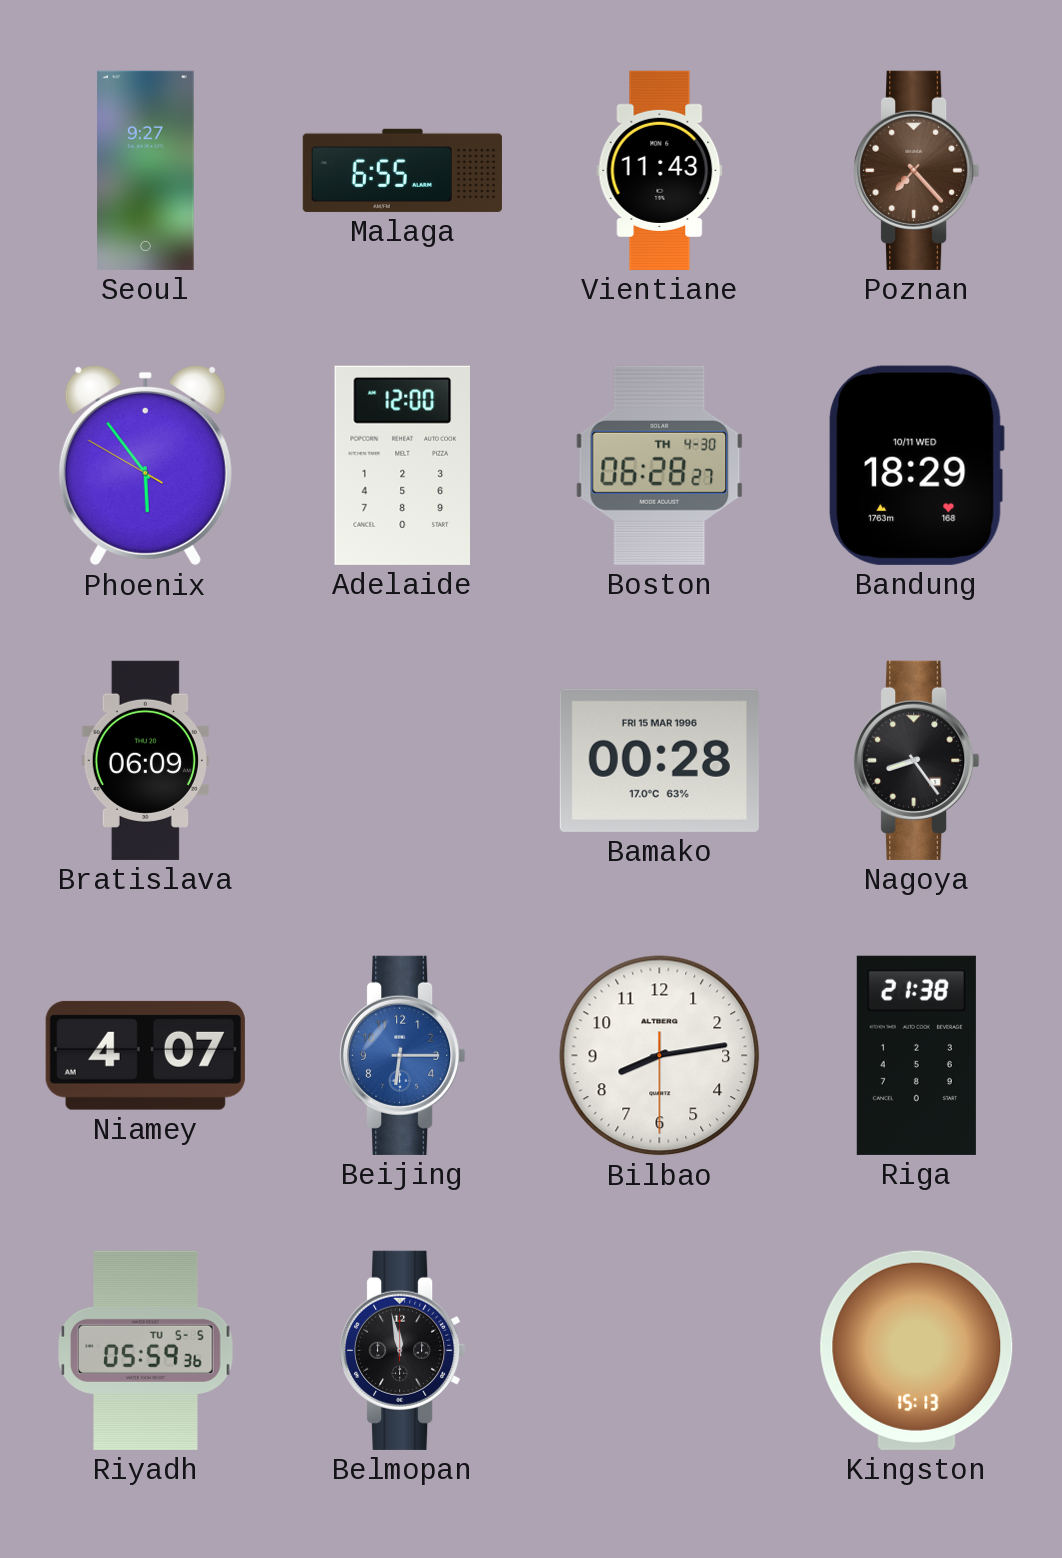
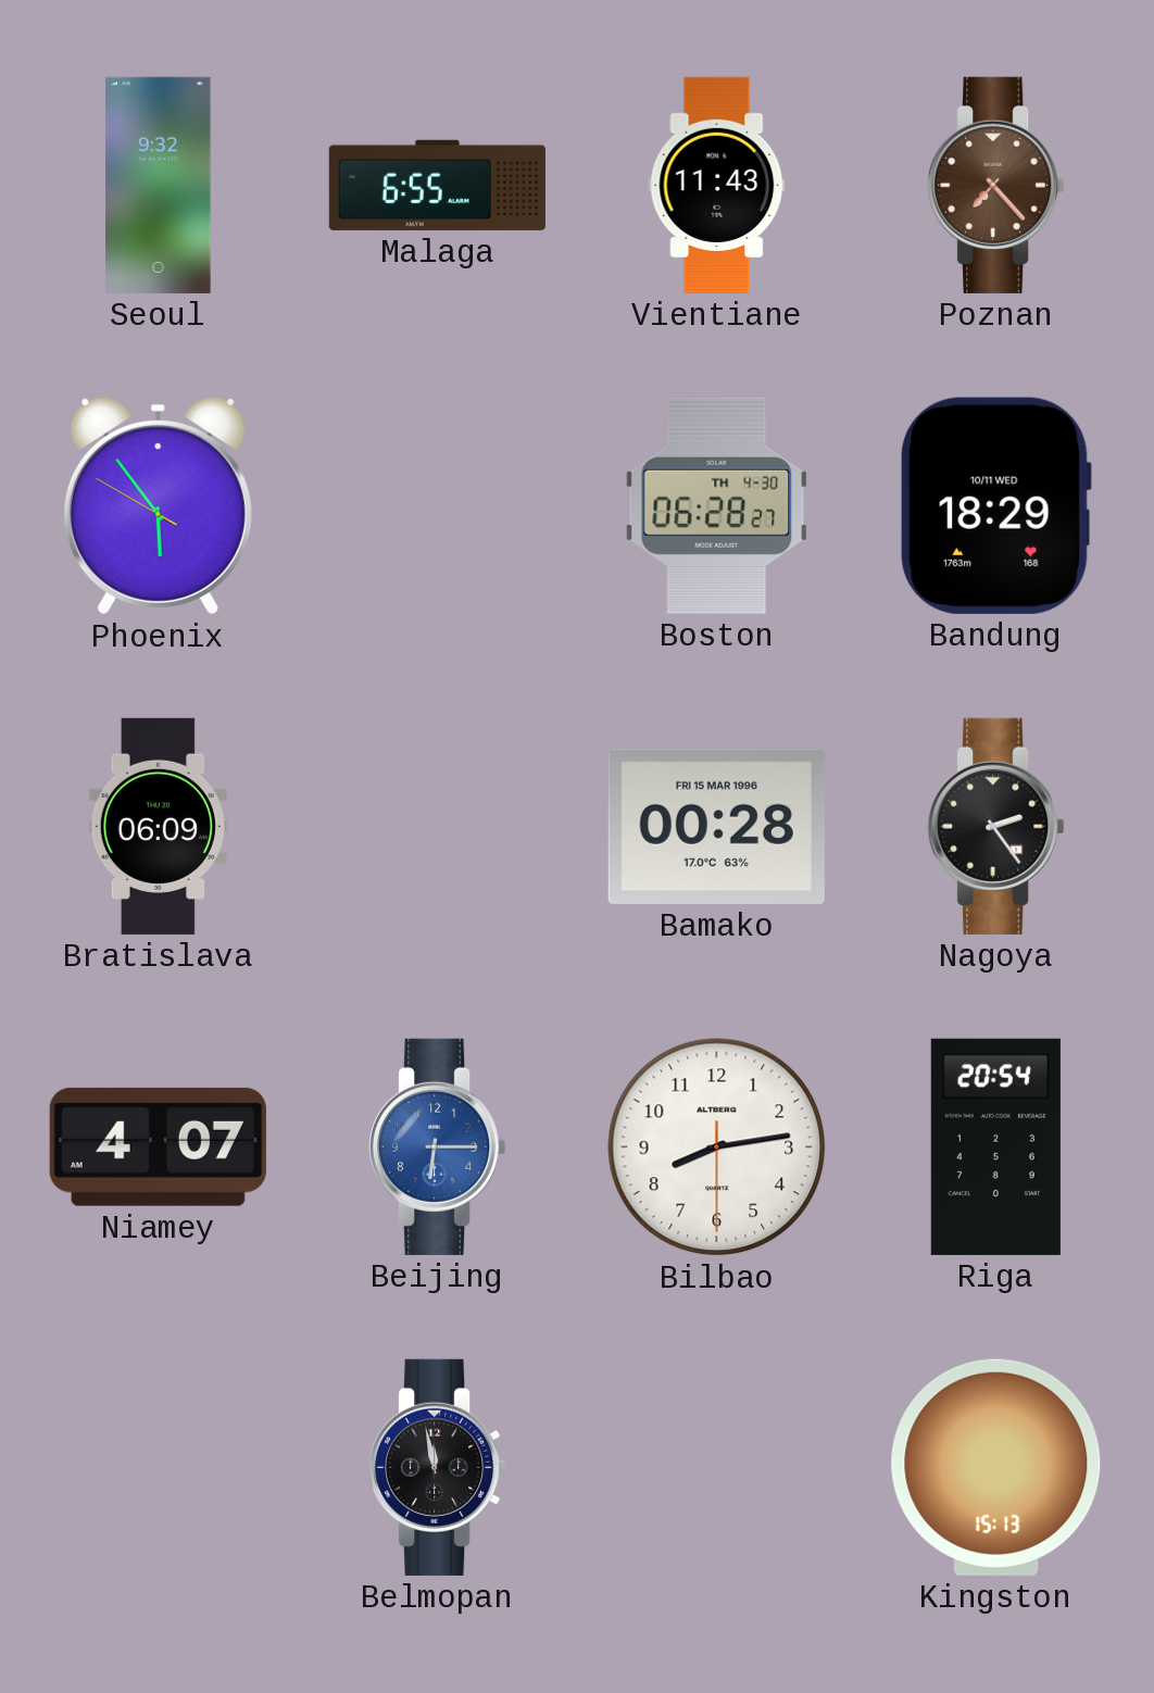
Seoul: 9:27 -> 9:32
Adelaide: 12:00 -> none
Nagoya: 8:24 -> 2:24
Riga: 21:38 -> 20:54
Riyadh: 05:59 -> none
